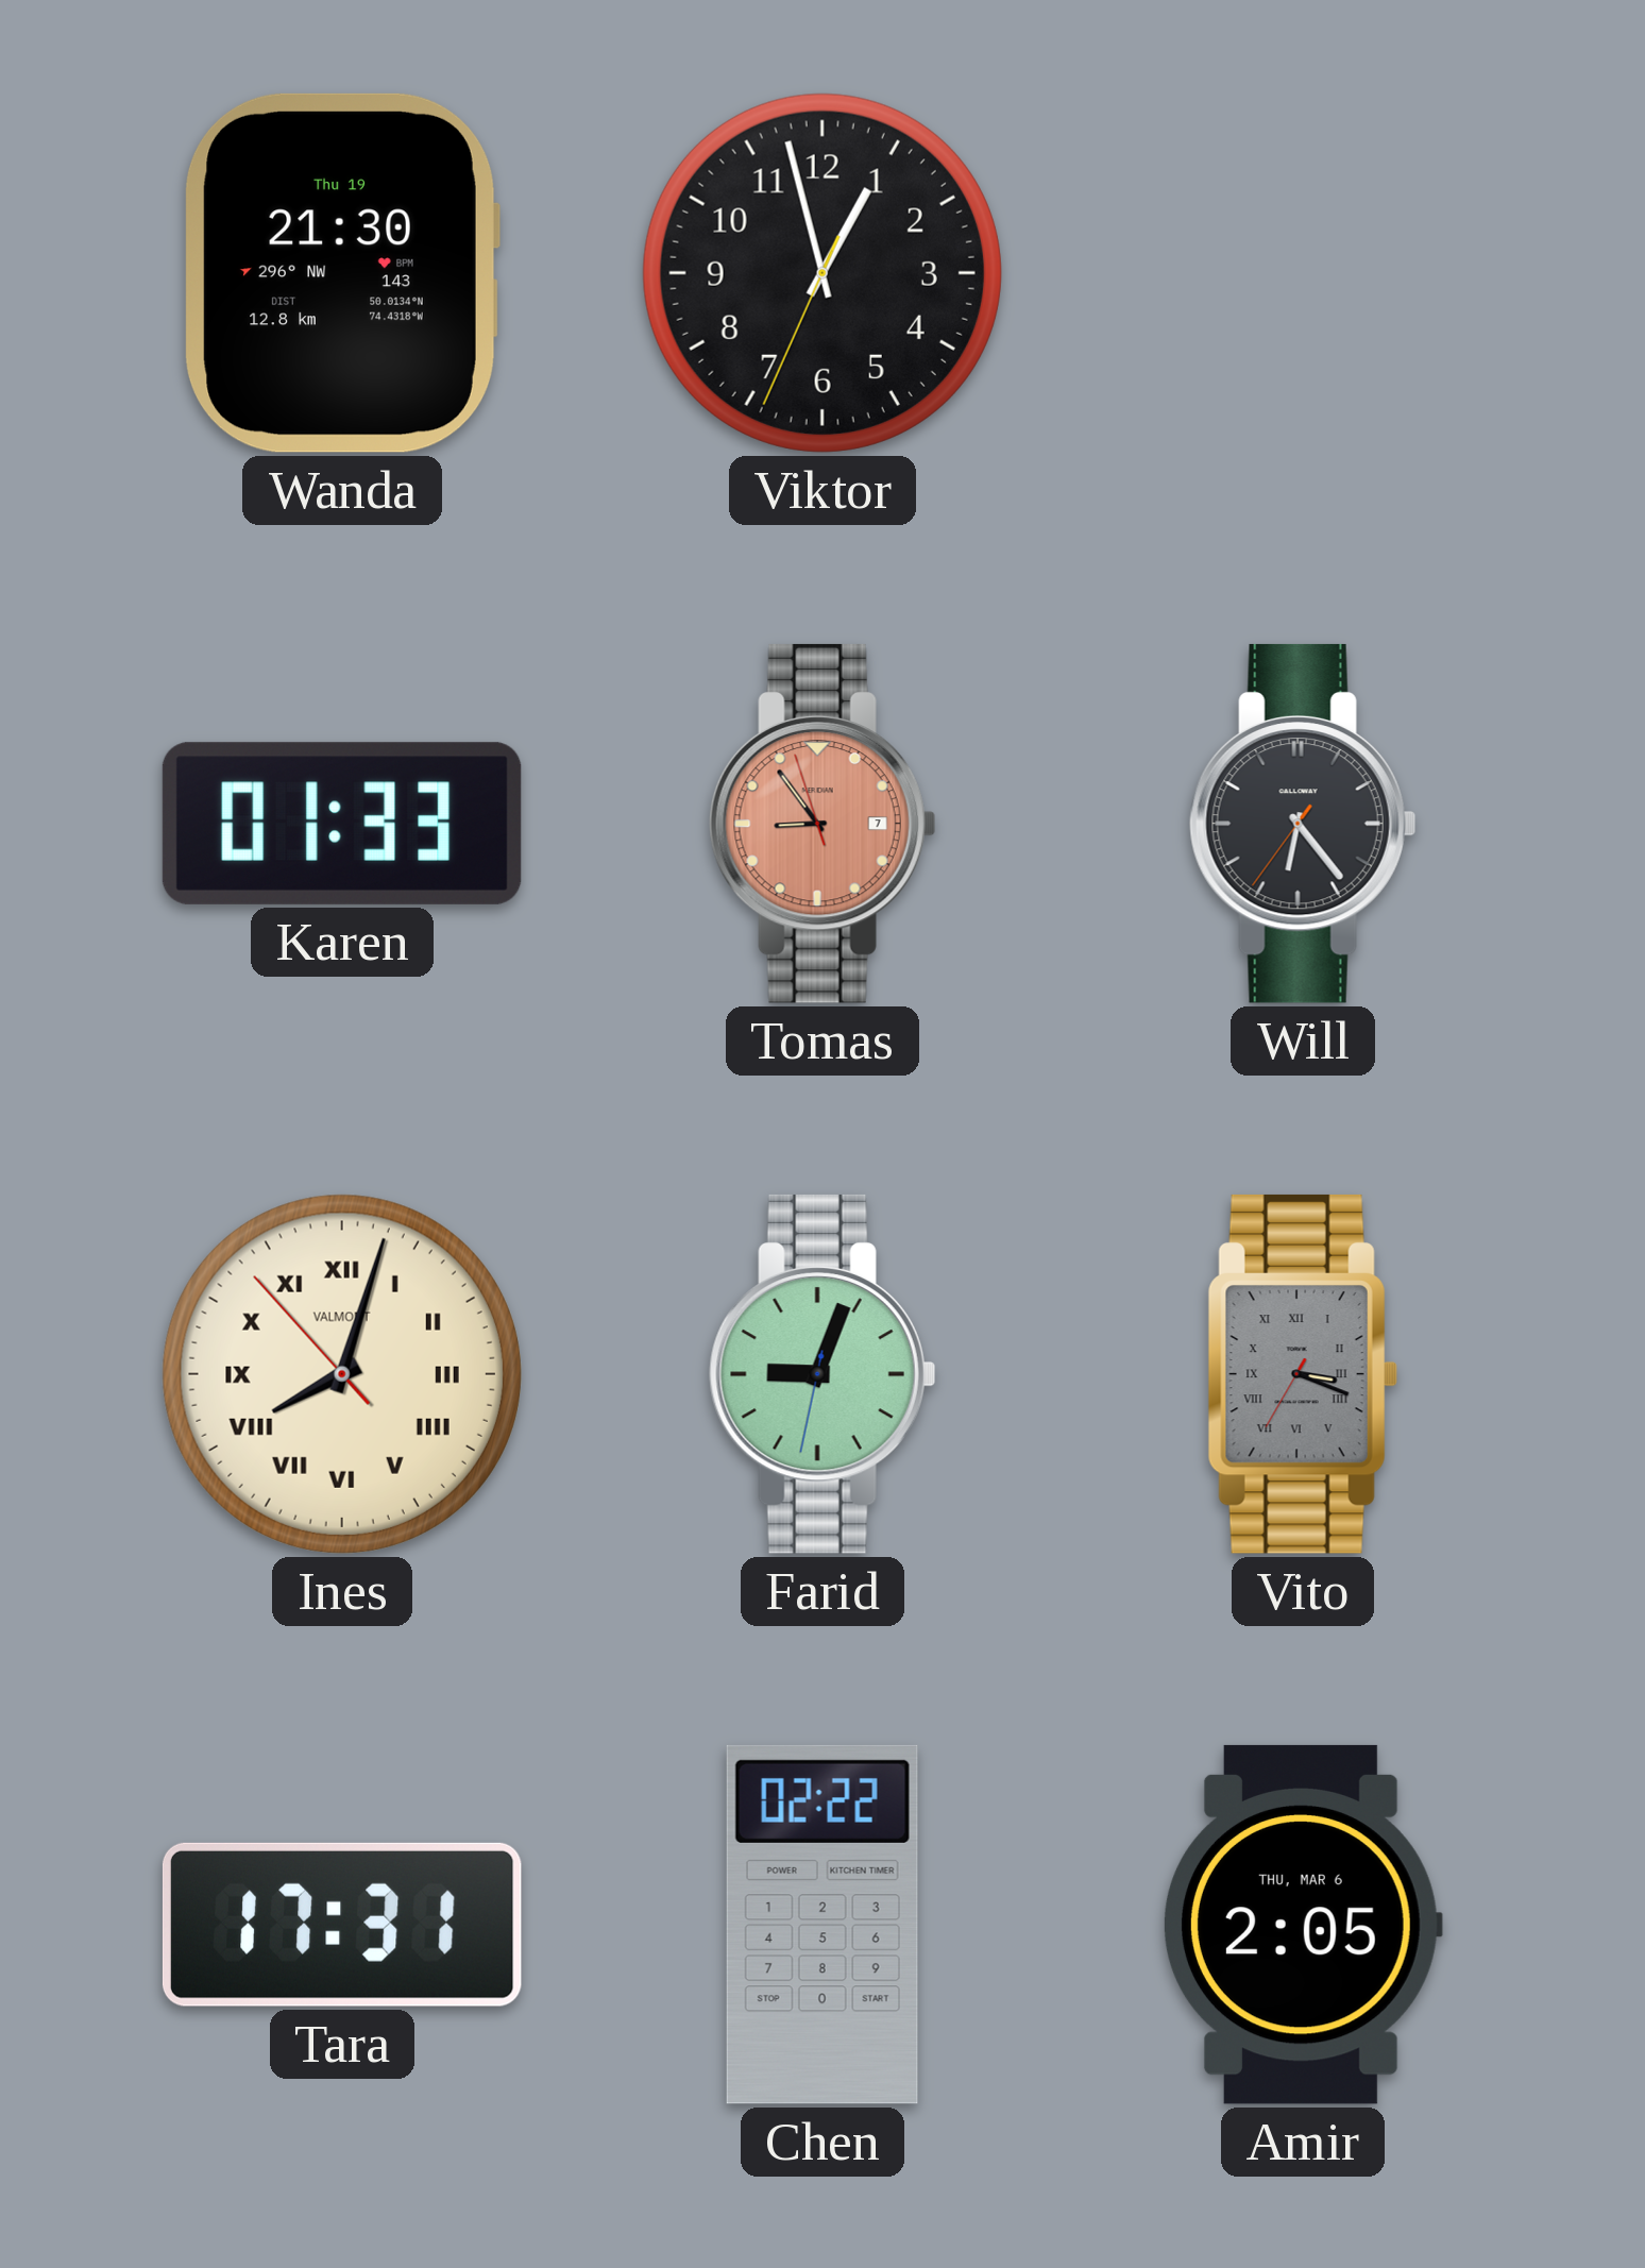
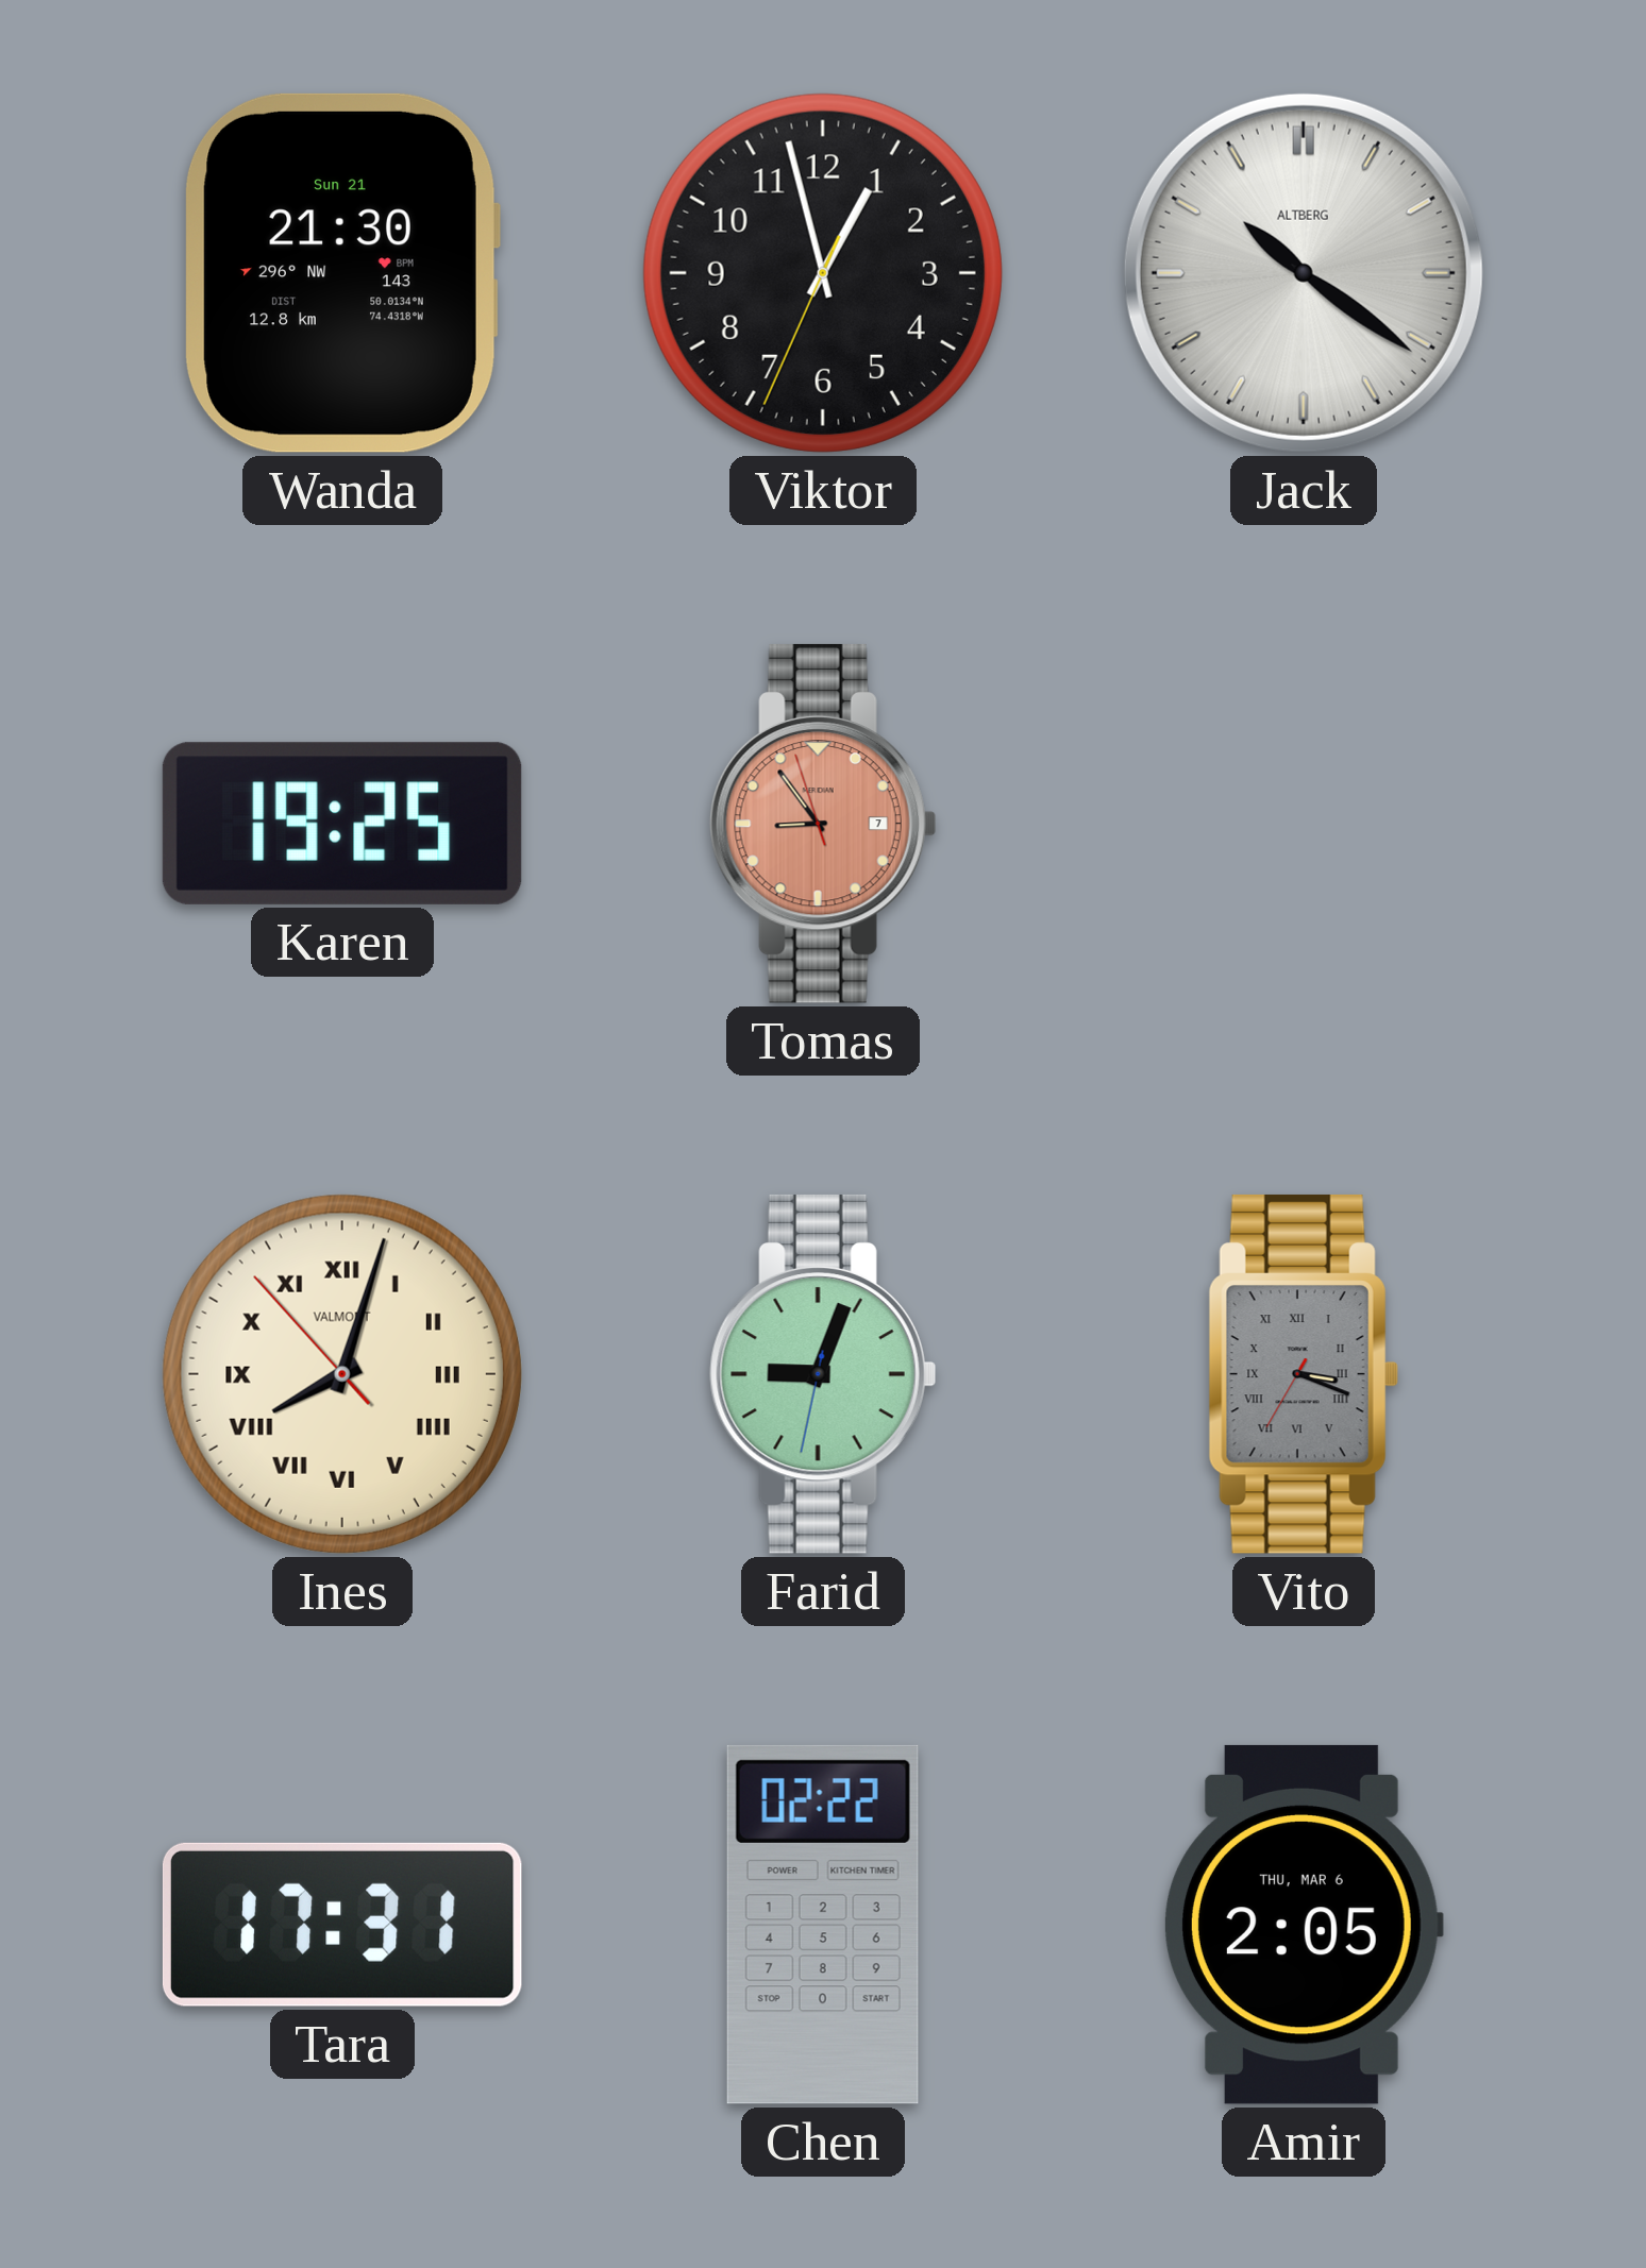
Wanda date: Thu 19 -> Sun 21
Jack: none -> 10:21
Karen: 01:33 -> 19:25
Will: 6:23 -> none
